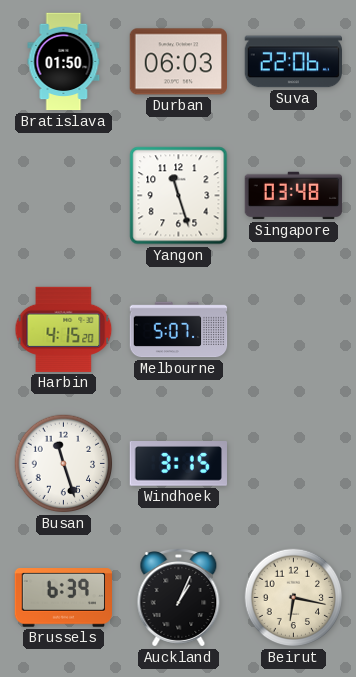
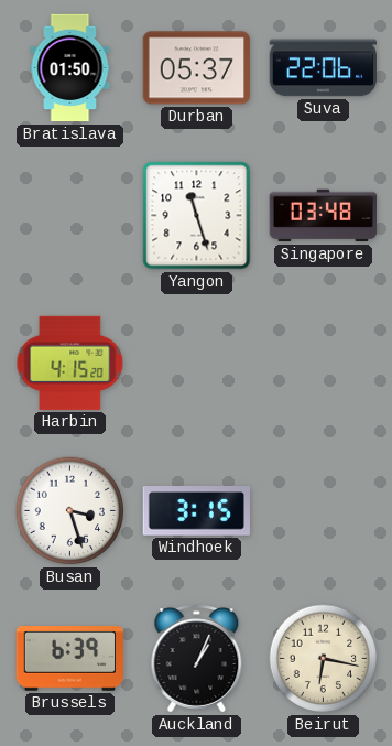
Durban: 06:03 -> 05:37
Melbourne: 5:07 -> none
Busan: 11:27 -> 3:27
